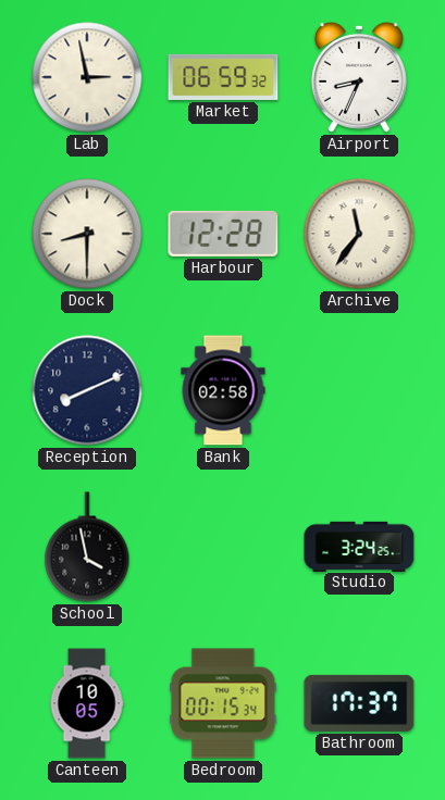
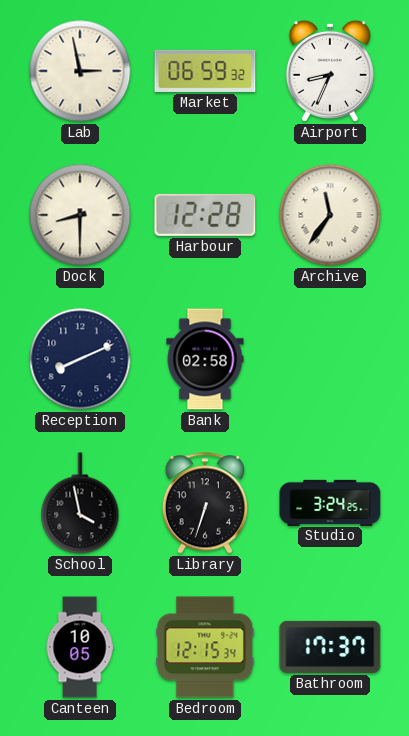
Library: none -> 6:33
Bedroom: 00:15 -> 12:15
